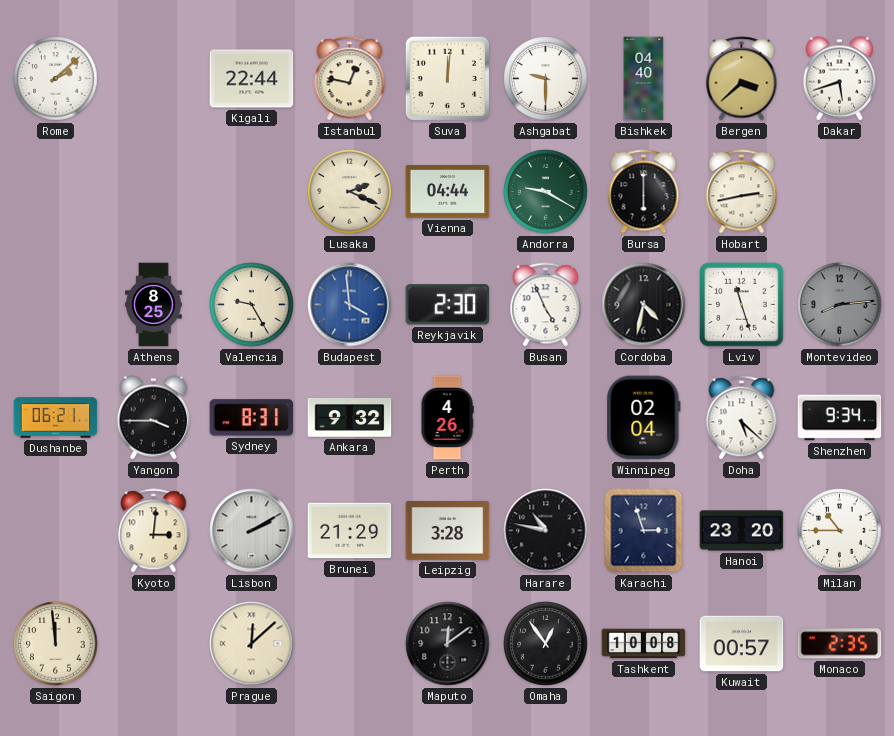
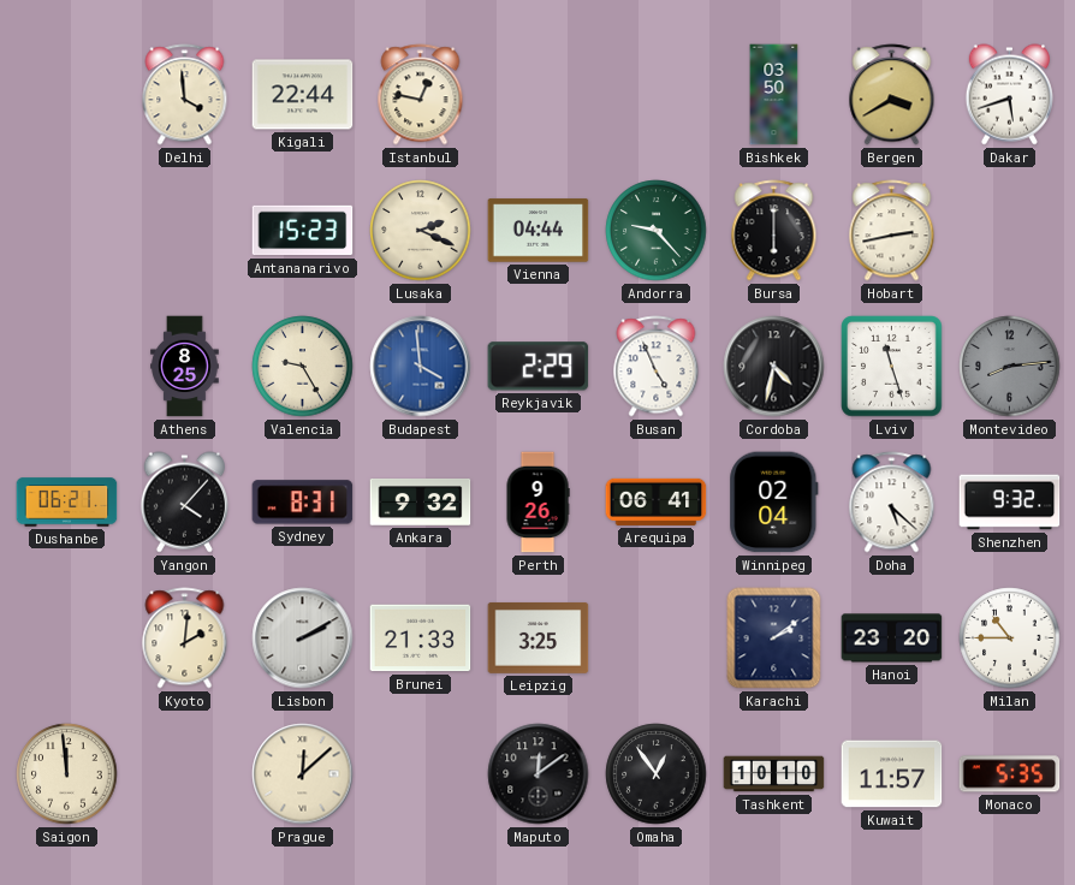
Rome: 2:08 -> none
Delhi: none -> 3:59
Suva: 12:01 -> none
Ashgabat: 9:30 -> none
Bishkek: 04:40 -> 03:50
Bergen: 3:38 -> 3:40
Antananarivo: none -> 15:23
Andorra: 9:20 -> 9:23
Reykjavik: 2:30 -> 2:29
Yangon: 3:45 -> 4:07
Perth: 4:26 -> 9:26
Arequipa: none -> 06:41
Shenzhen: 9:34 -> 9:32
Kyoto: 3:01 -> 2:01
Brunei: 21:29 -> 21:33
Leipzig: 3:28 -> 3:25
Harare: 10:47 -> none
Karachi: 2:57 -> 2:09
Tashkent: 10:08 -> 10:10
Kuwait: 00:57 -> 11:57
Monaco: 2:35 -> 5:35
